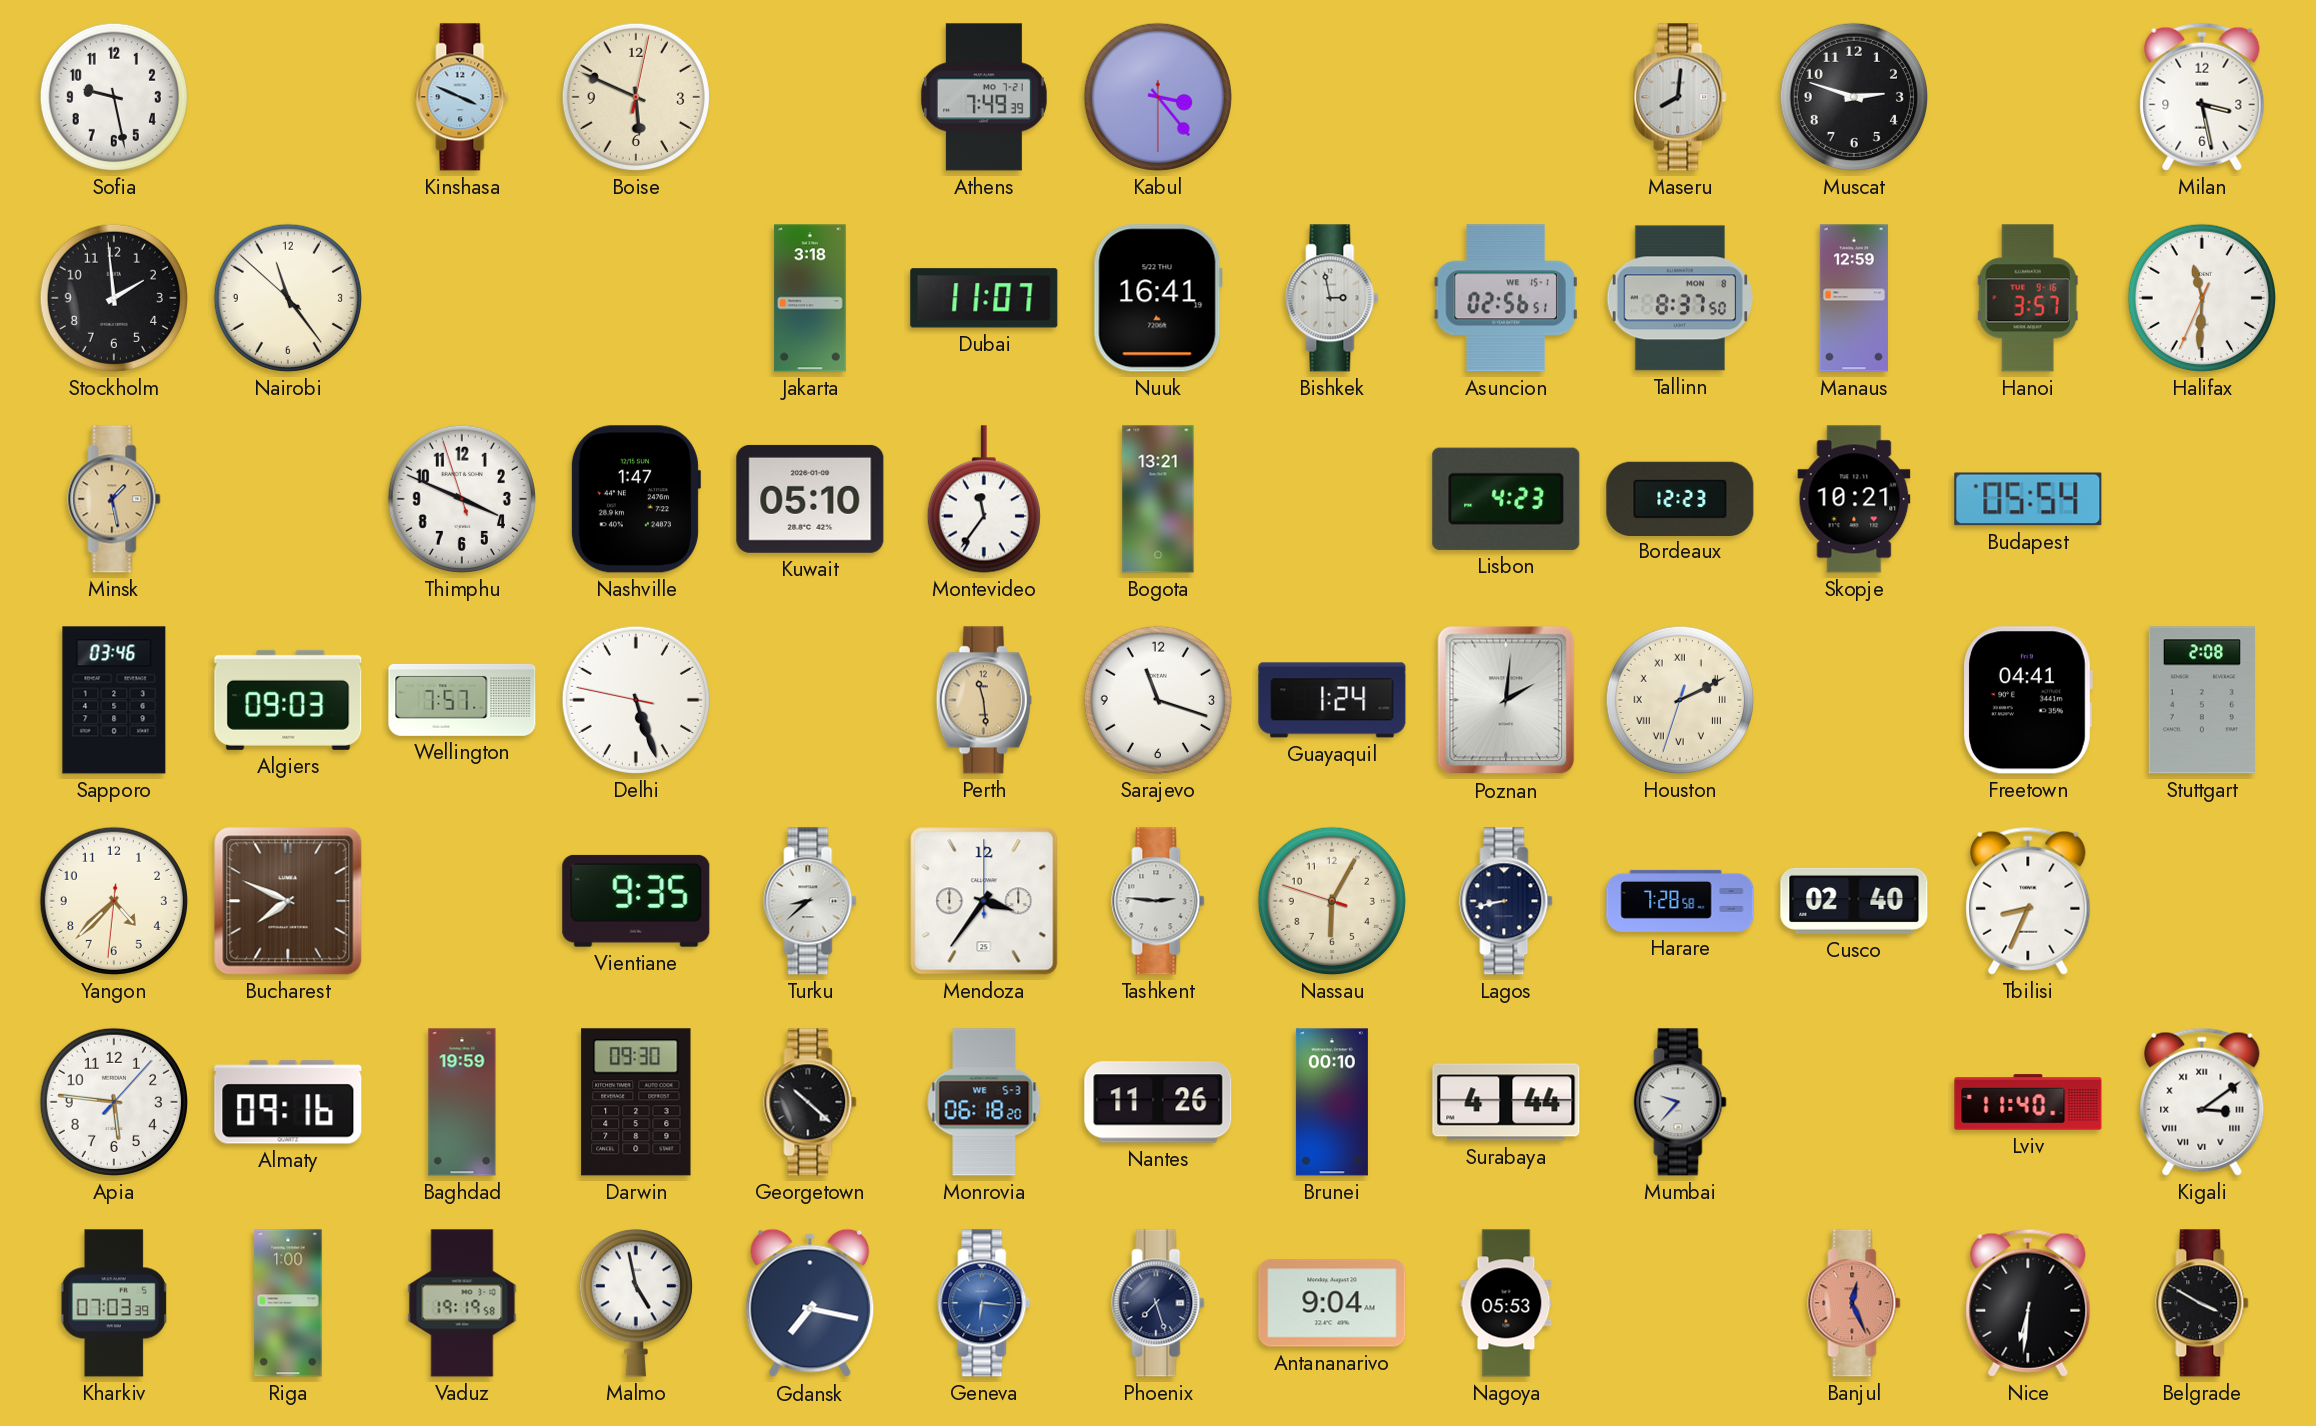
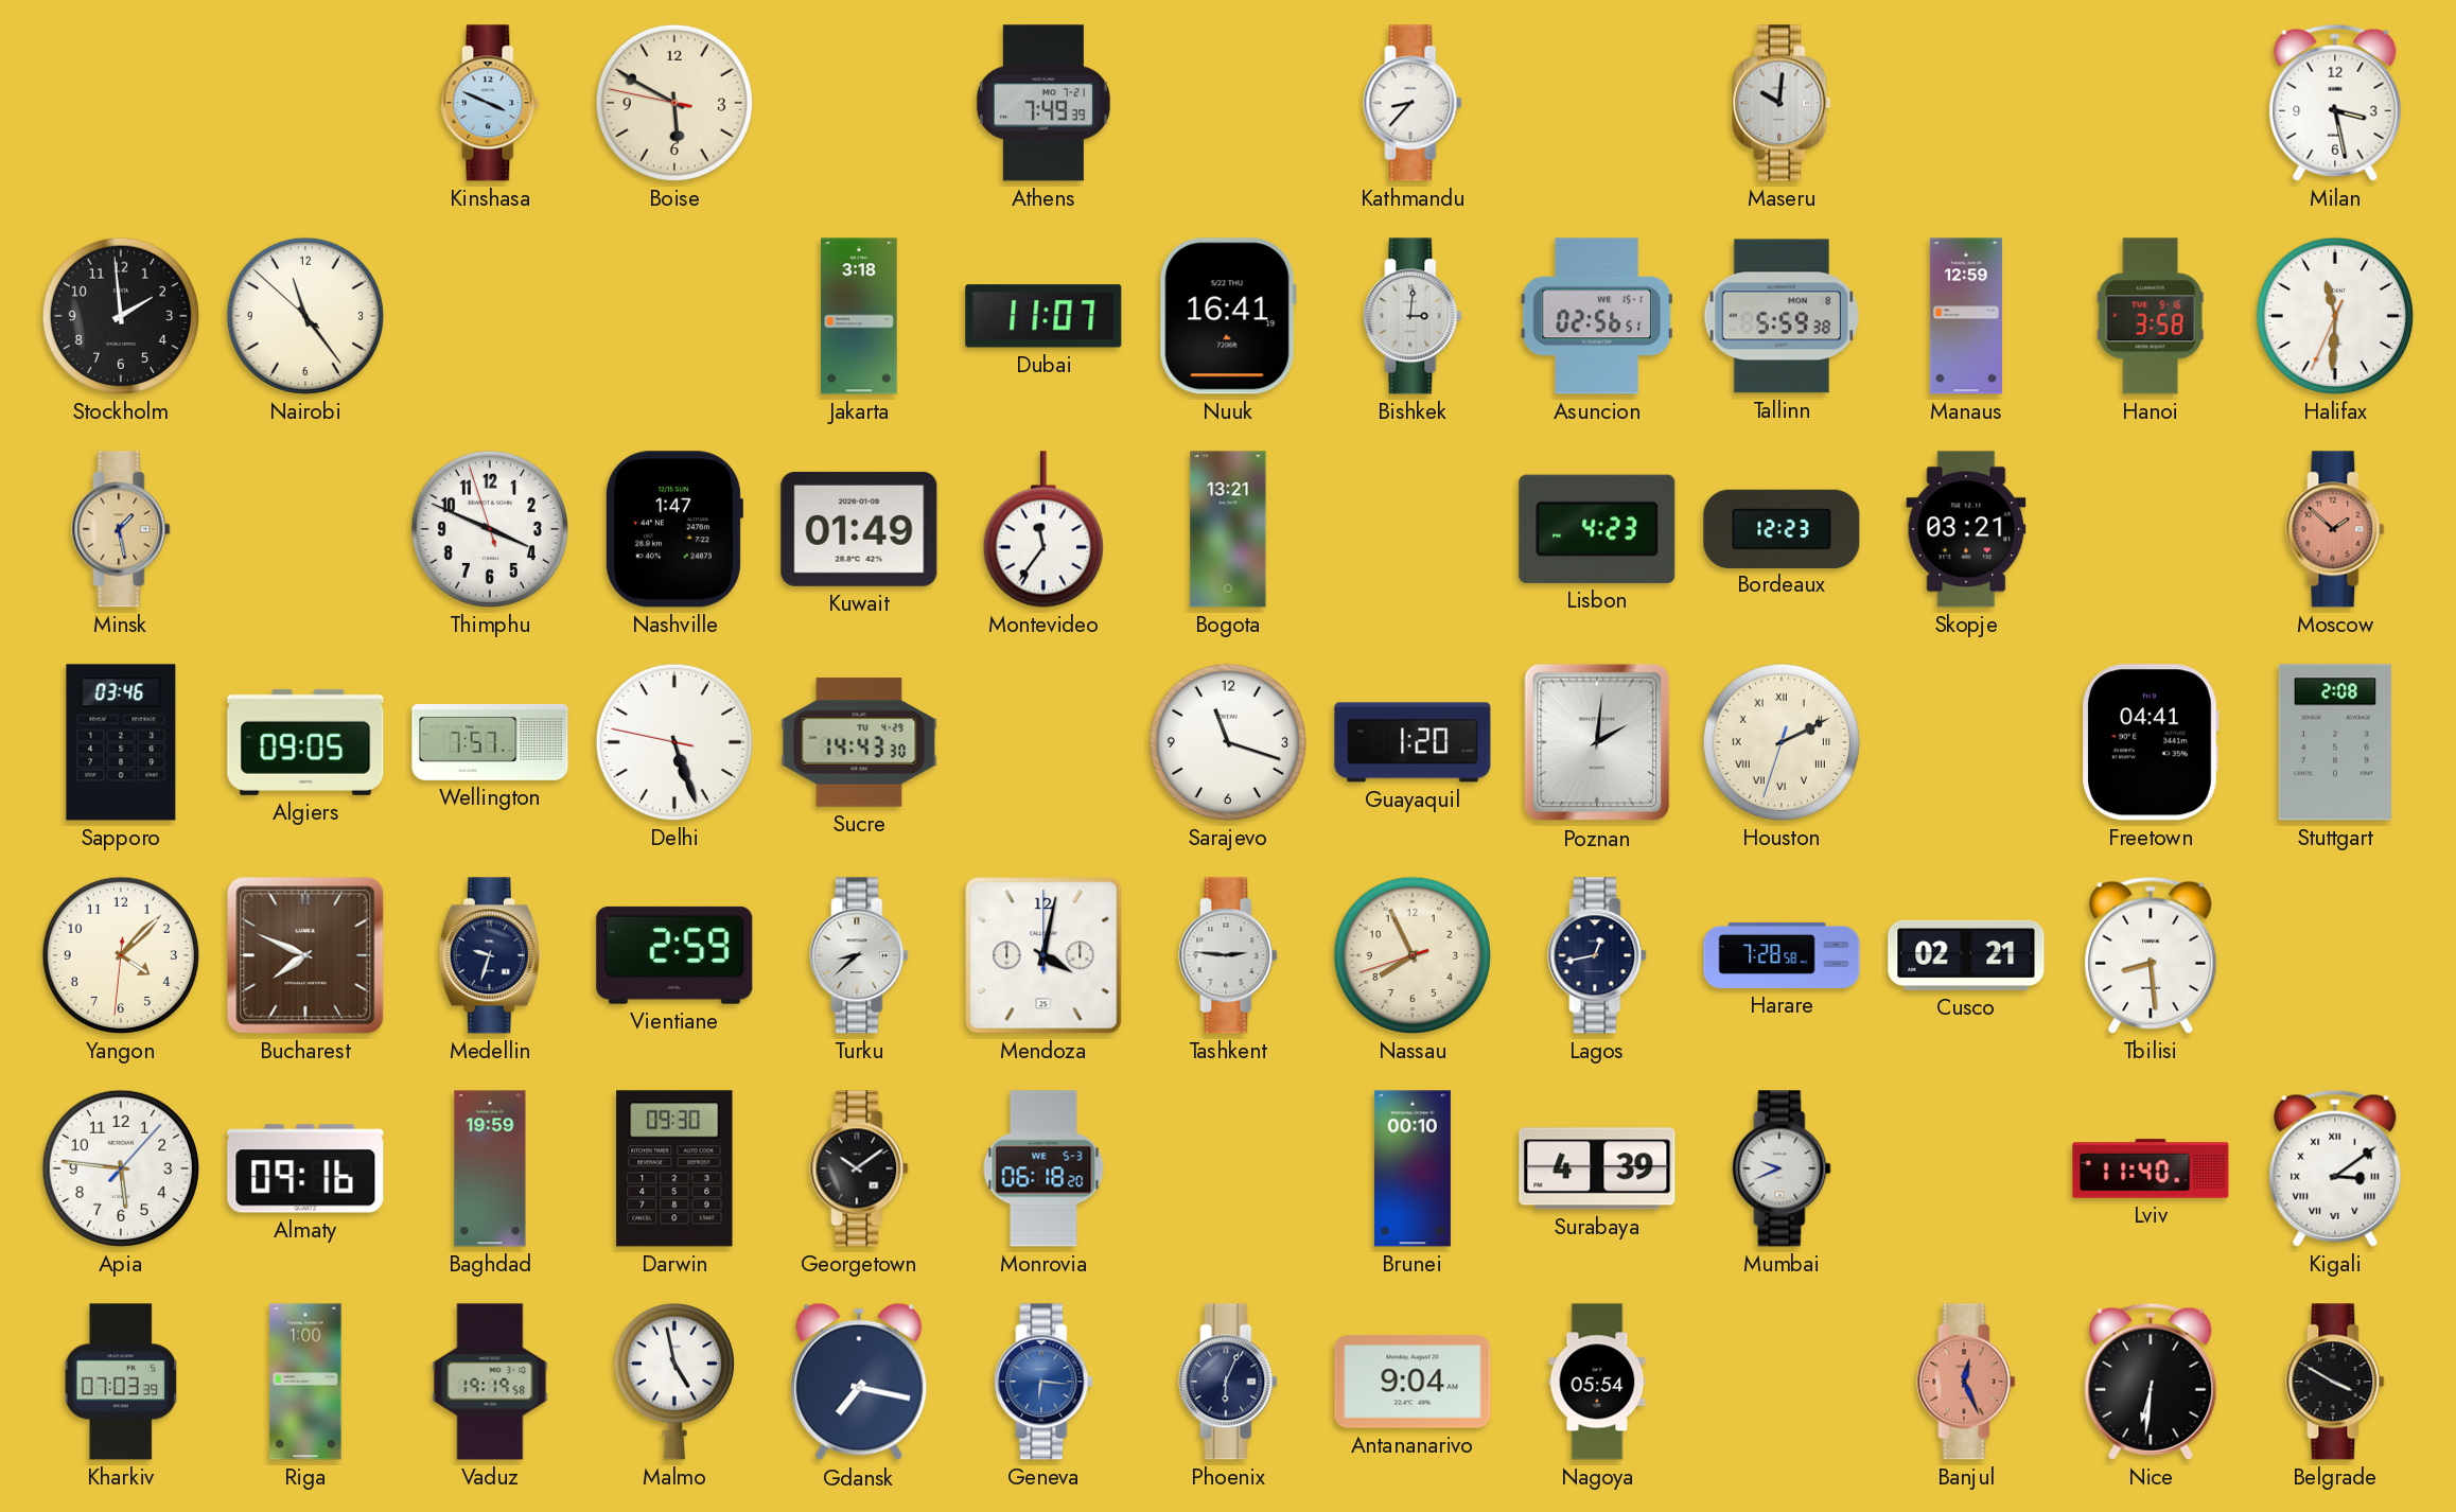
Sofia: 9:28 -> none
Boise: 5:49:02 -> 5:49:47
Kabul: 3:23 -> none
Kathmandu: none -> 8:37
Maseru: 8:01 -> 10:01
Muscat: 2:48 -> none
Bishkek: 2:58 -> 3:01
Tallinn: 8:37 -> 5:59
Hanoi: 3:57 -> 3:58
Kuwait: 05:10 -> 01:49
Skopje: 10:21 -> 03:21
Budapest: 05:54 -> none
Moscow: none -> 1:52
Algiers: 09:03 -> 09:05
Sucre: none -> 14:43
Perth: 11:29 -> none
Guayaquil: 1:24 -> 1:20
Yangon: 4:37 -> 4:07
Medellin: none -> 9:33
Vientiane: 9:35 -> 2:59
Mendoza: 3:36 -> 4:02
Nassau: 6:04 -> 7:55
Lagos: 8:43 -> 12:43
Cusco: 02:40 -> 02:21
Tbilisi: 8:34 -> 8:29
Georgetown: 10:22 -> 10:09
Nantes: 11:26 -> none
Surabaya: 4:44 -> 4:39
Mumbai: 9:37 -> 9:41
Phoenix: 7:27 -> 6:04
Nagoya: 05:53 -> 05:54
